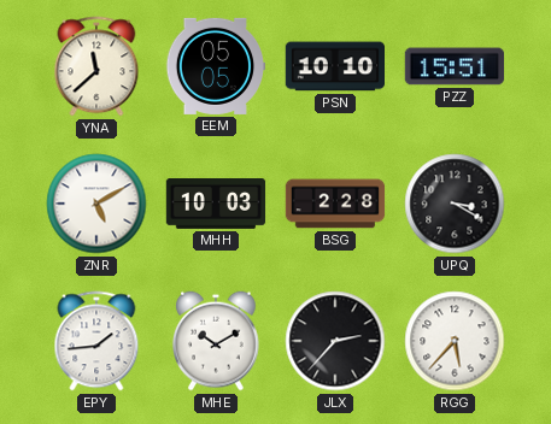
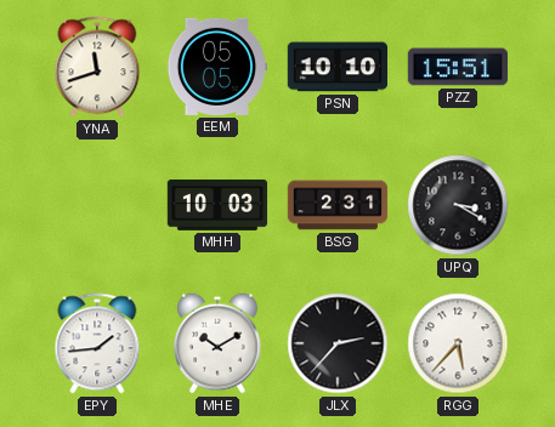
YNA: 11:38 -> 11:42
ZNR: 5:10 -> none
BSG: 2:28 -> 2:31
